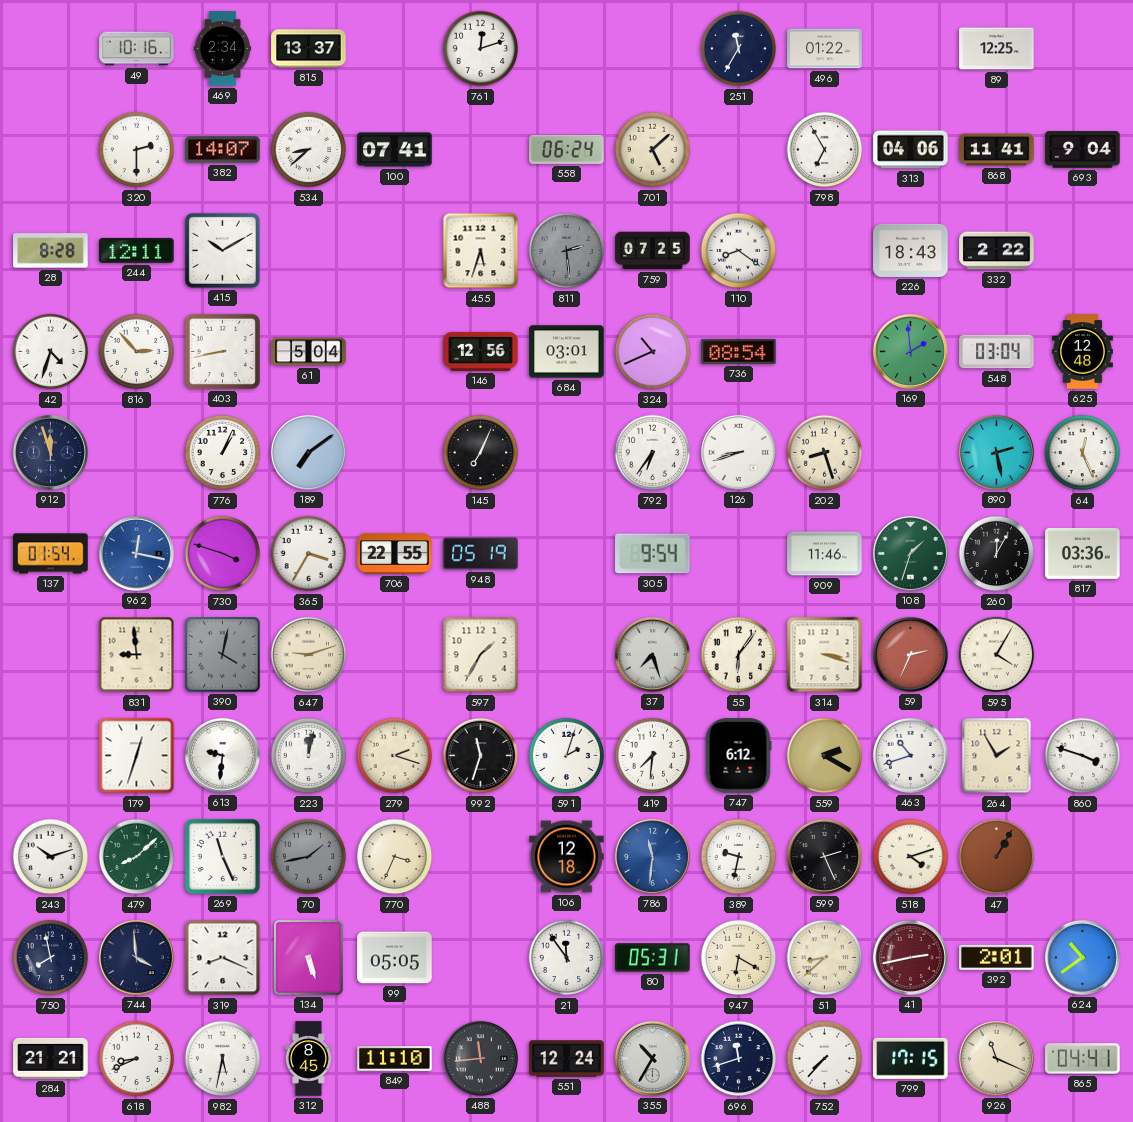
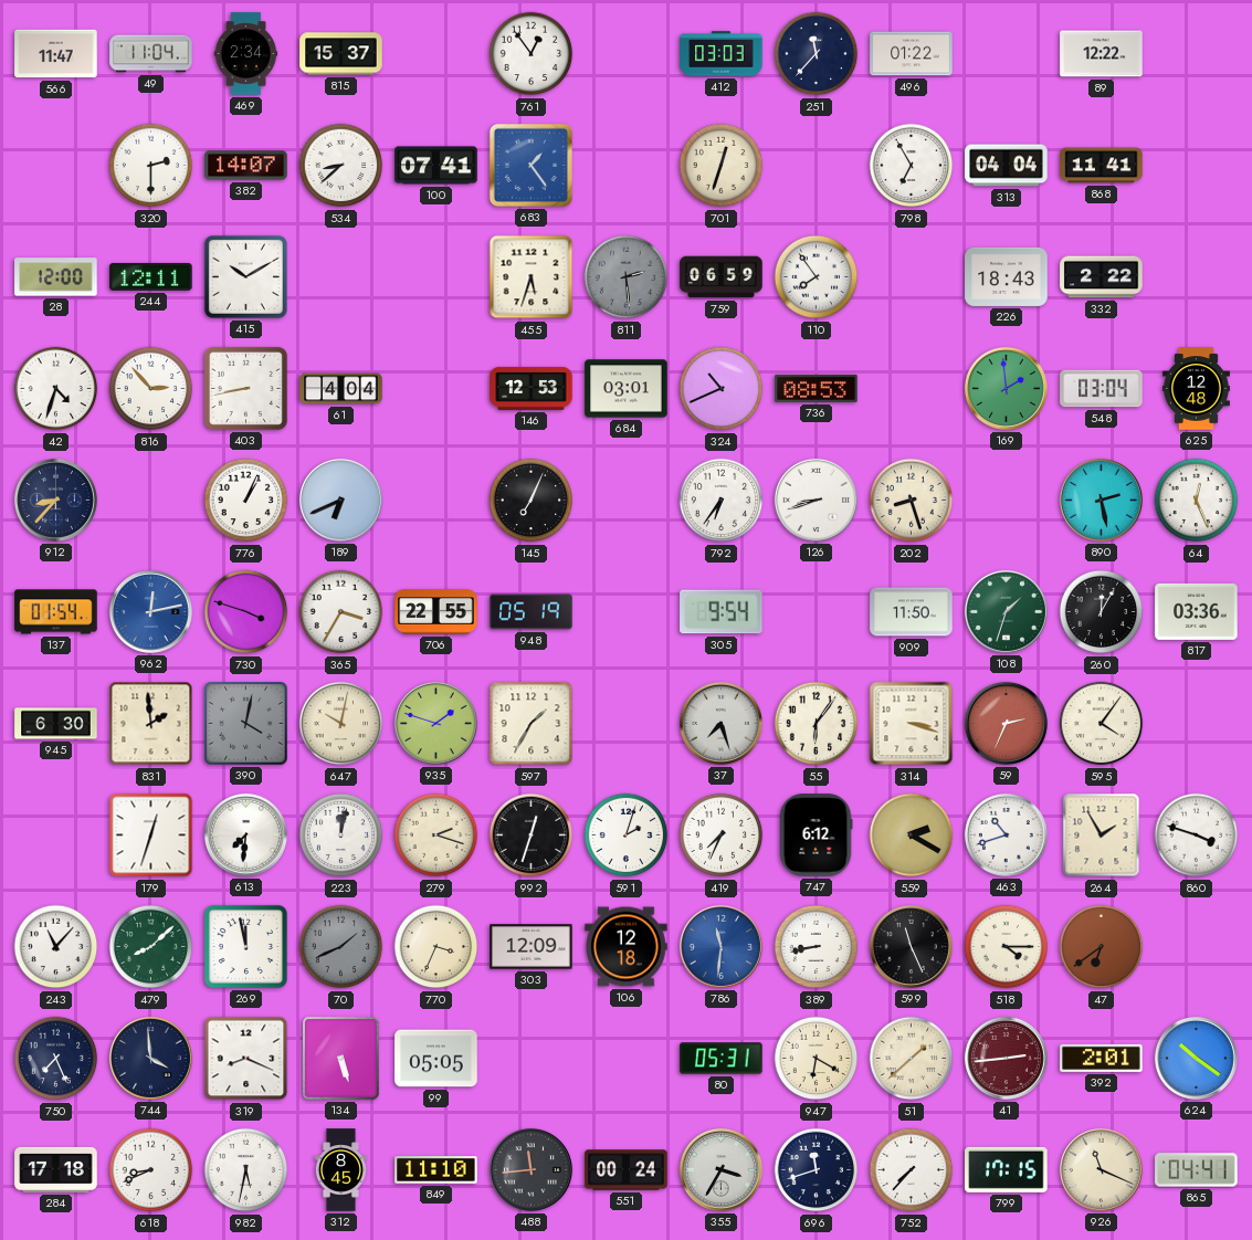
566: none -> 11:47
49: 10:16 -> 11:04
815: 13:37 -> 15:37
761: 12:12 -> 12:54
412: none -> 03:03
251: 11:35 -> 11:37
89: 12:25 -> 12:22
683: none -> 1:24
558: 06:24 -> none
701: 5:08 -> 12:33
313: 04:06 -> 04:04
693: 9:04 -> none
28: 8:28 -> 12:00
759: 07:25 -> 06:59
110: 8:21 -> 7:54
61: 5:04 -> 4:04
146: 12:56 -> 12:53
736: 08:54 -> 08:53
912: 11:57 -> 8:37
189: 7:09 -> 6:41
962: 12:17 -> 12:13
909: 11:46 -> 11:50
945: none -> 6:30
831: 8:59 -> 1:59
647: 9:12 -> 10:02
935: none -> 1:48
595: 4:05 -> 4:06
613: 9:31 -> 7:31
992: 11:33 -> 12:33
419: 7:31 -> 7:34
243: 10:12 -> 11:07
269: 11:26 -> 11:58
70: 1:43 -> 1:41
303: none -> 12:09
389: 9:32 -> 8:43
599: 2:26 -> 11:26
518: 4:12 -> 4:15
47: 1:05 -> 6:39
750: 7:58 -> 7:26
21: 11:54 -> none
51: 8:38 -> 1:38
41: 2:43 -> 2:44
624: 10:39 -> 10:21
284: 21:21 -> 17:18
551: 12:24 -> 00:24
355: 10:35 -> 3:35
